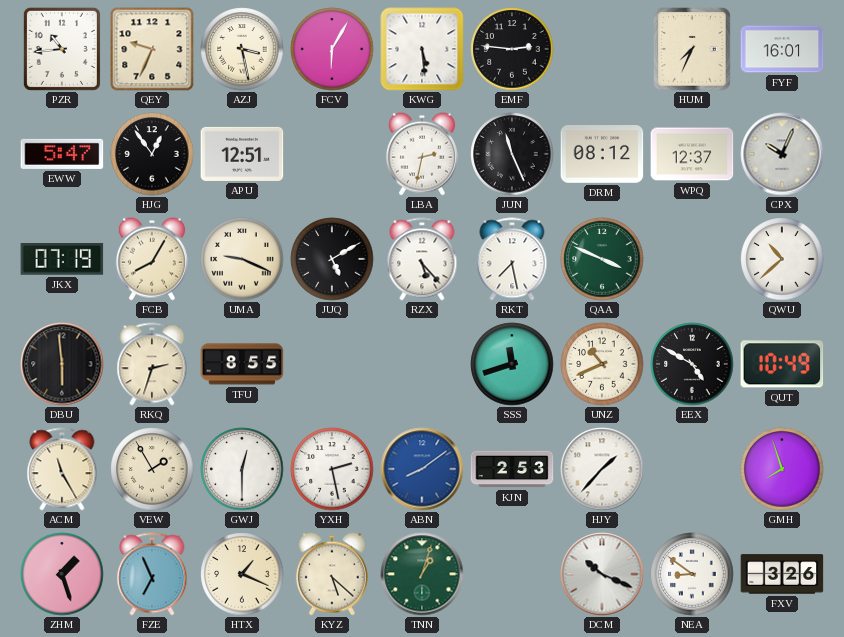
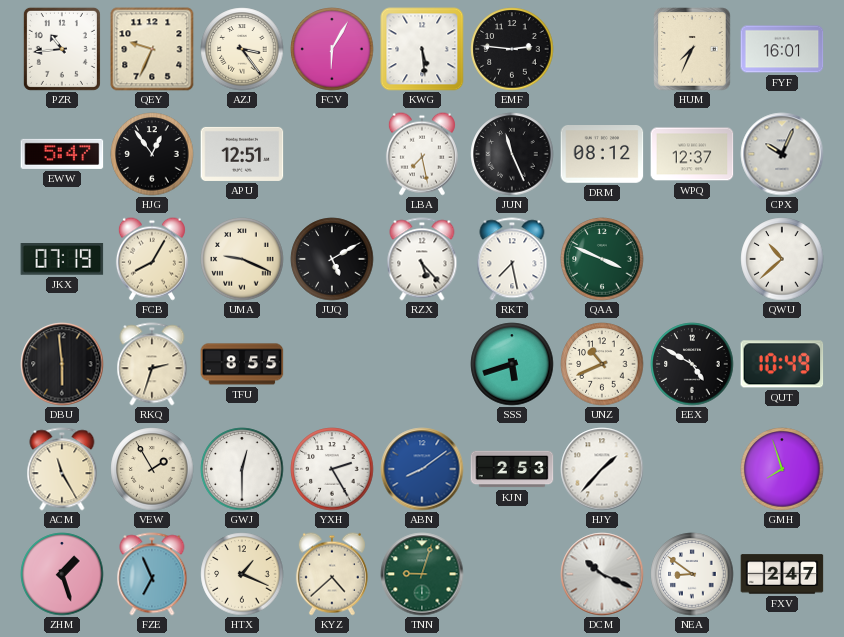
AZJ: 3:28 -> 3:24
LBA: 2:32 -> 7:28
SSS: 11:42 -> 5:42
YXH: 2:28 -> 2:25
KYZ: 5:22 -> 4:38
TNN: 1:03 -> 9:03
FXV: 3:26 -> 2:47
